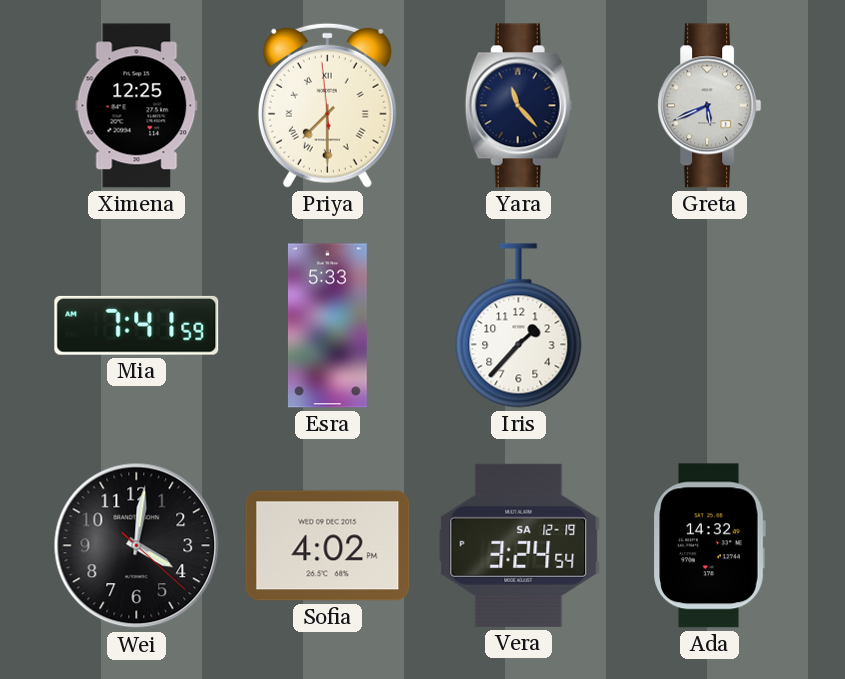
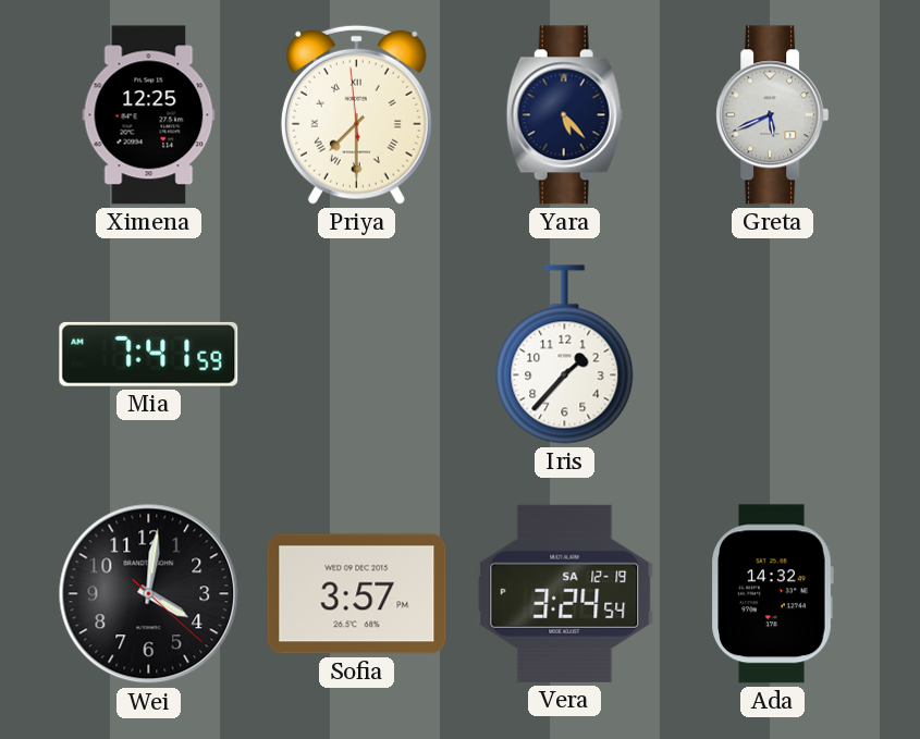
Yara: 11:23 -> 5:23
Esra: 5:33 -> none
Sofia: 4:02 -> 3:57
